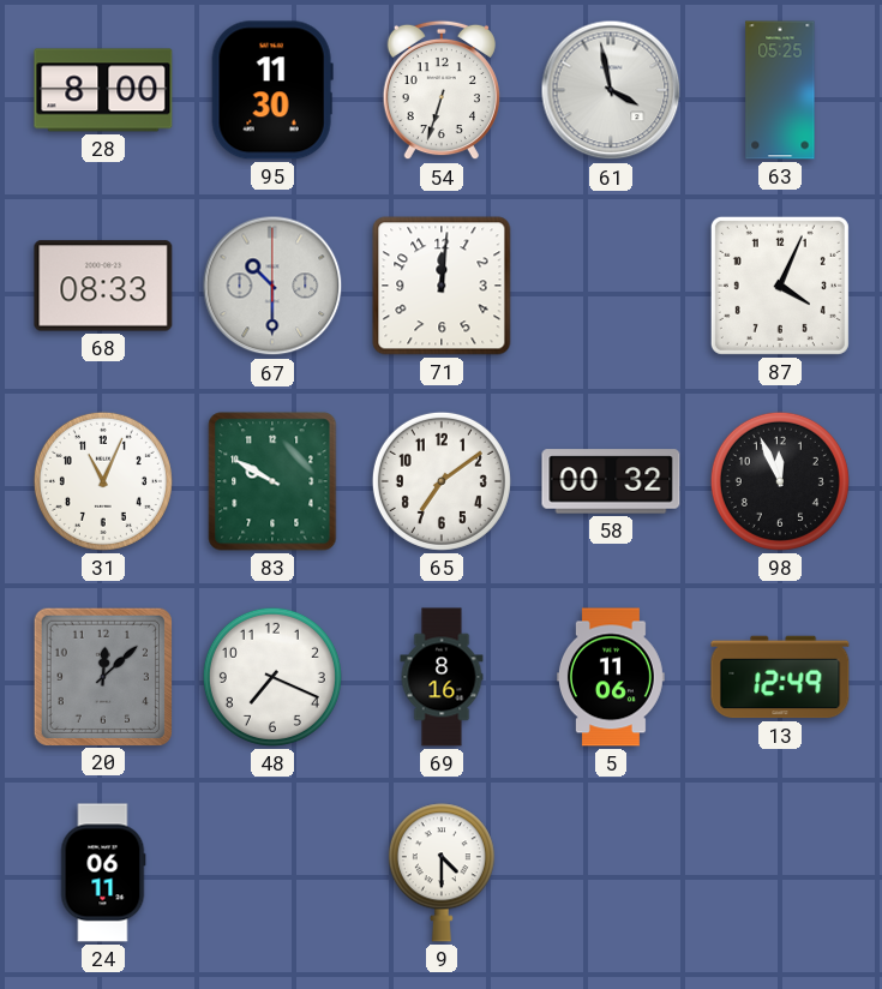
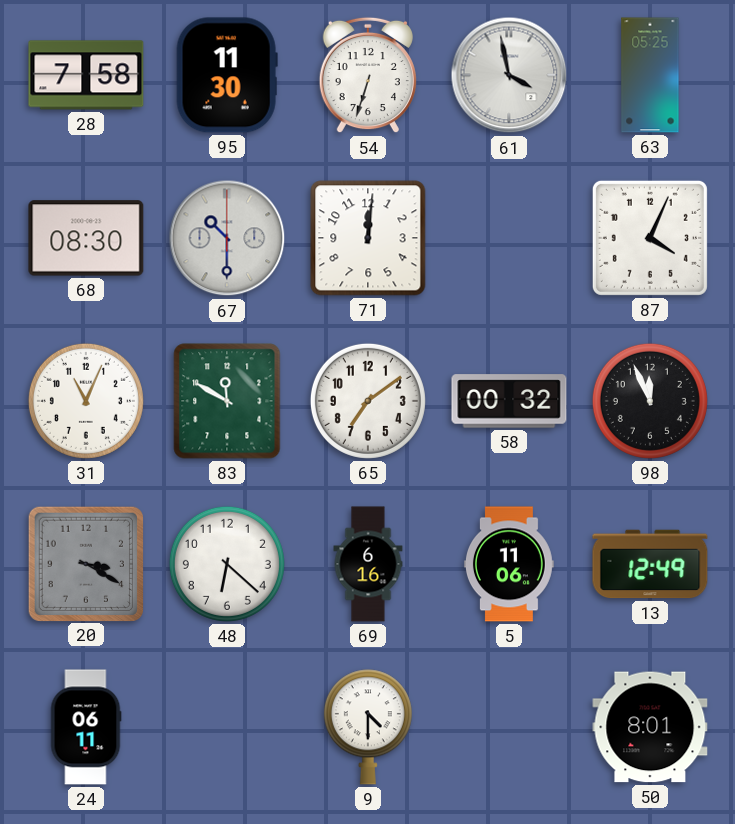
28: 8:00 -> 7:58
68: 08:33 -> 08:30
83: 9:50 -> 11:50
20: 12:08 -> 3:20
48: 7:19 -> 6:22
69: 8:16 -> 6:16
50: none -> 8:01
